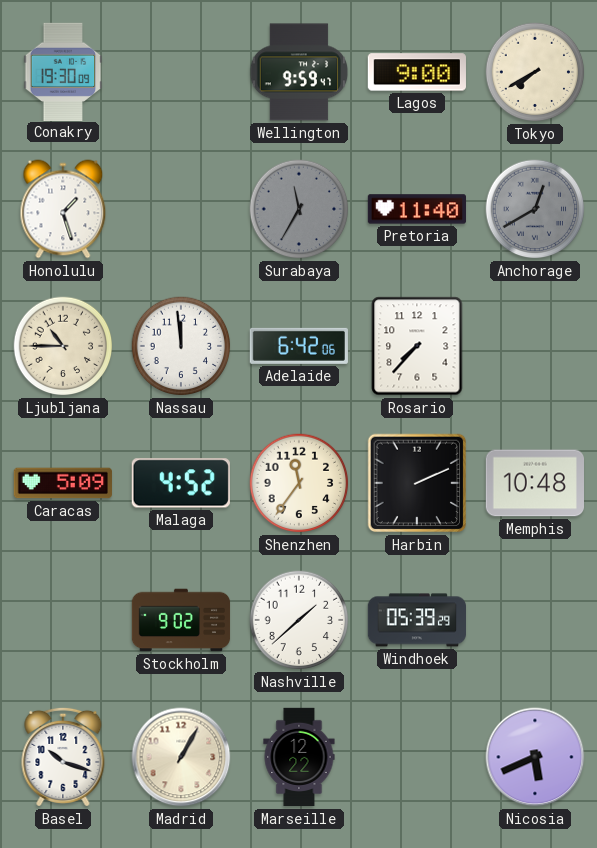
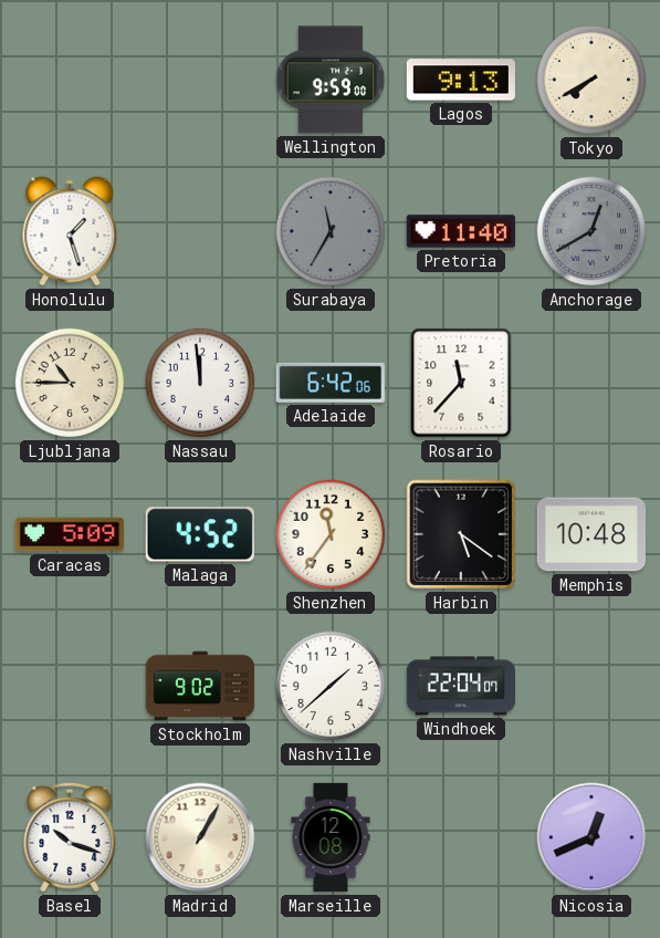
Conakry: 19:30 -> none
Wellington: 9:59:47 -> 9:59:00
Lagos: 9:00 -> 9:13
Rosario: 7:37 -> 11:37
Harbin: 2:11 -> 5:21
Windhoek: 05:39 -> 22:04
Marseille: 12:22 -> 12:08
Nicosia: 5:41 -> 12:41
